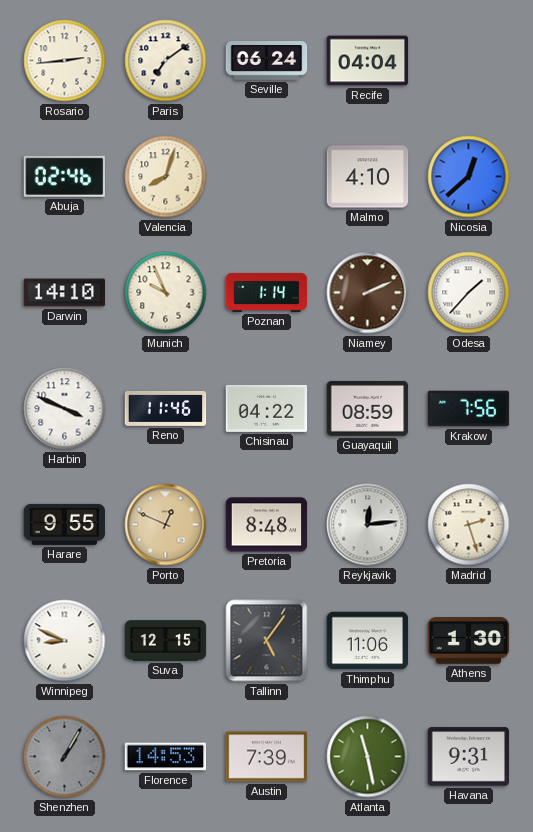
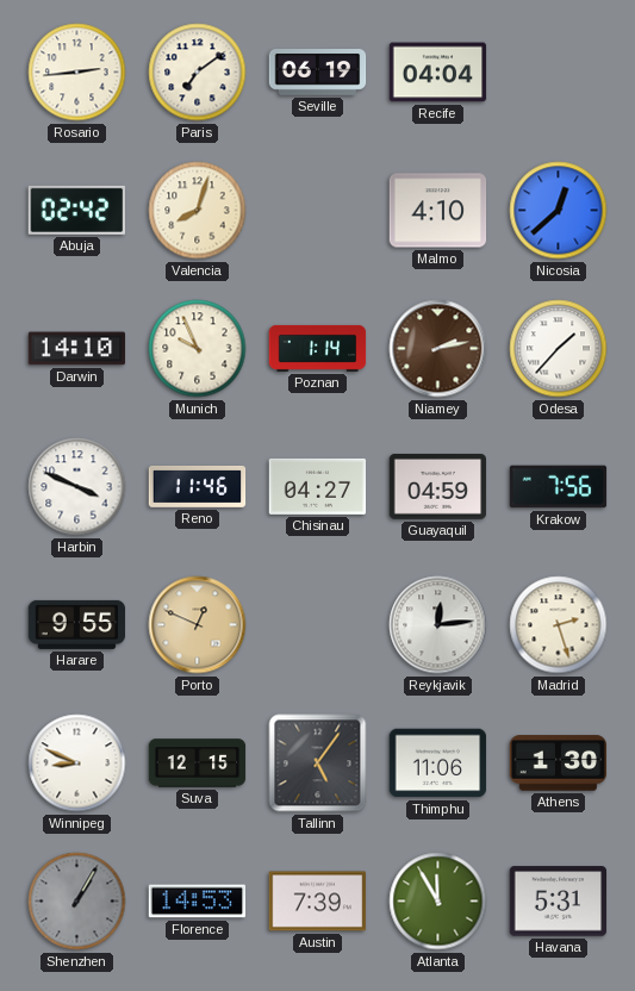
Seville: 06:24 -> 06:19
Abuja: 02:46 -> 02:42
Niamey: 2:11 -> 2:13
Chisinau: 04:22 -> 04:27
Guayaquil: 08:59 -> 04:59
Pretoria: 8:48 -> none
Atlanta: 11:28 -> 11:55
Havana: 9:31 -> 5:31
